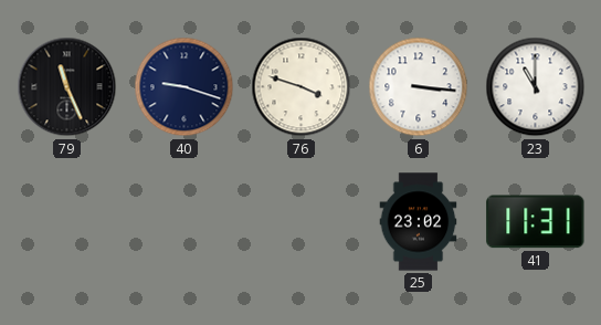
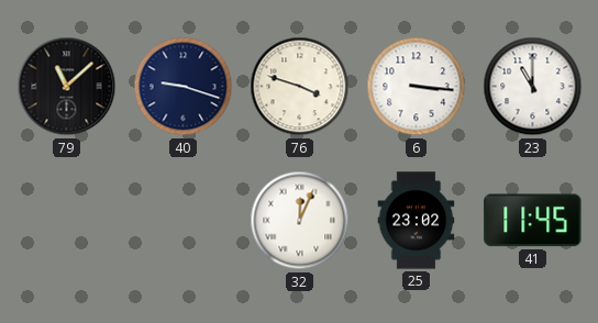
79: 11:26 -> 11:08
32: none -> 12:04
41: 11:31 -> 11:45
